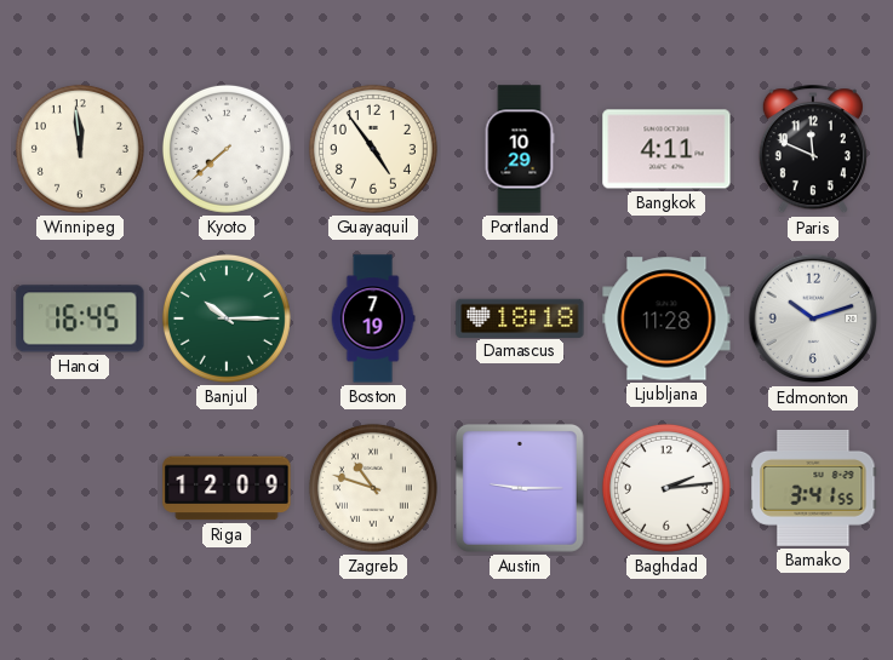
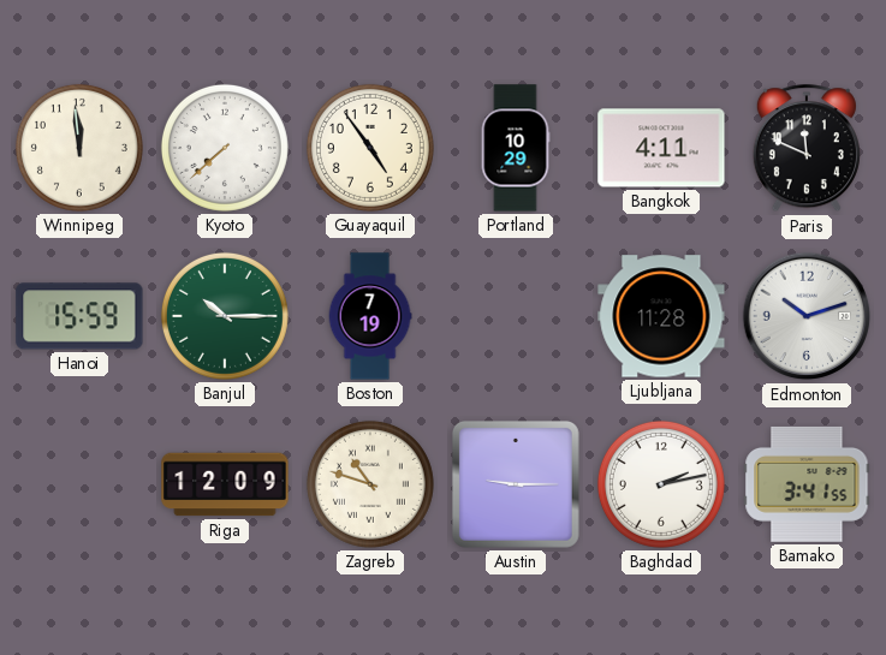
Hanoi: 16:45 -> 15:59
Damascus: 18:18 -> none
Baghdad: 2:14 -> 2:13
